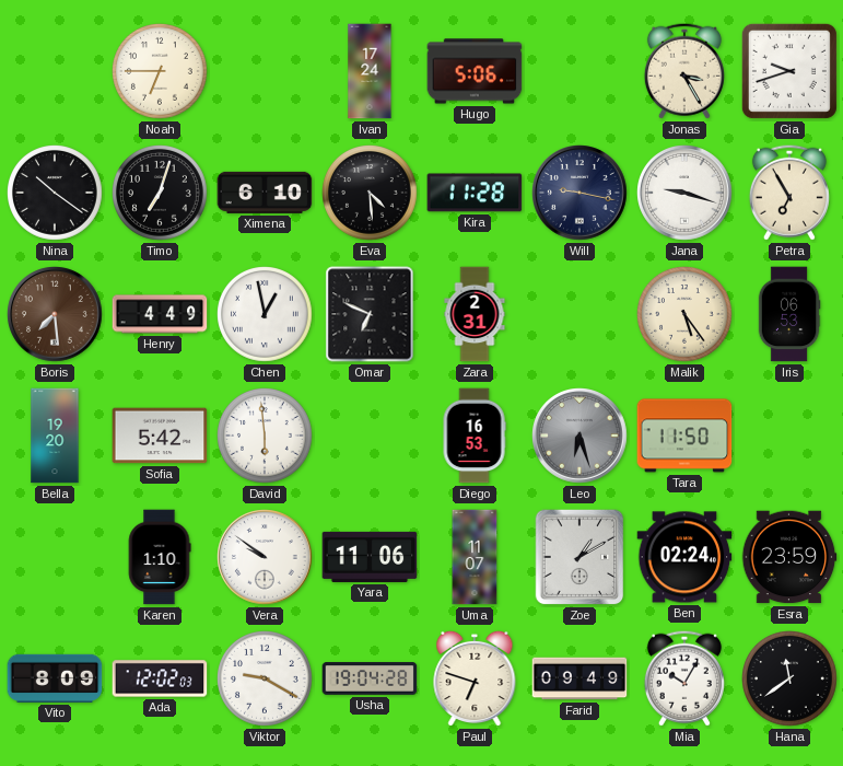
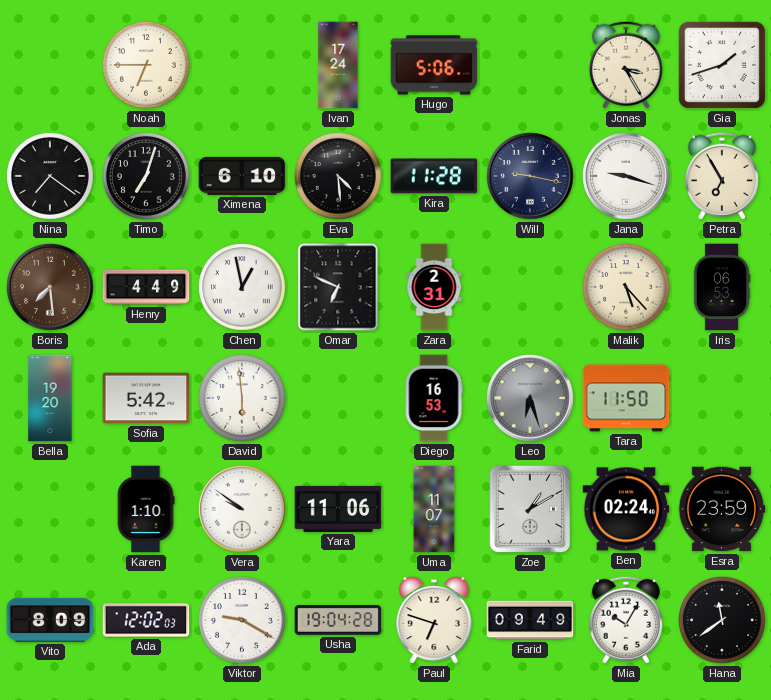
Gia: 9:42 -> 1:42
Nina: 10:21 -> 7:21
Malik: 5:24 -> 5:23
